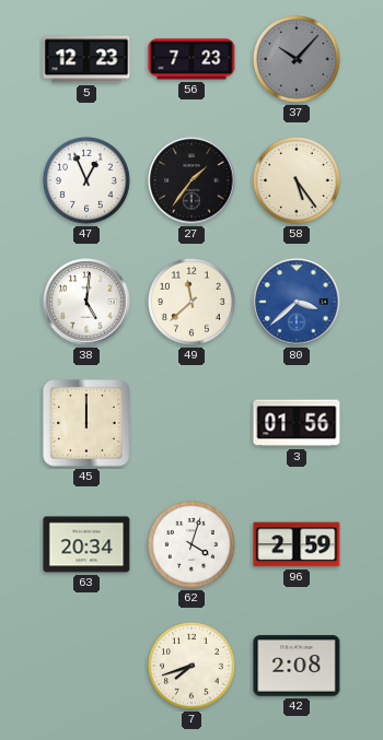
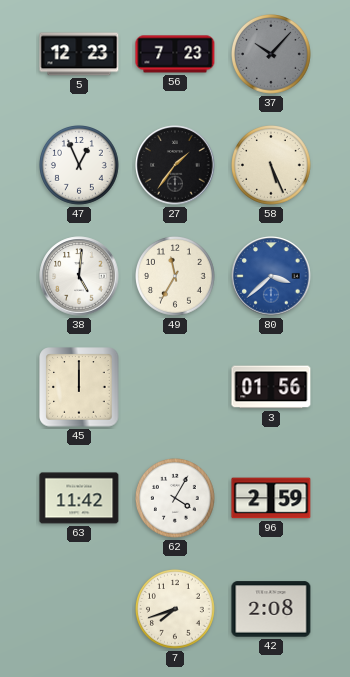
58: 5:24 -> 5:26
49: 11:38 -> 11:35
63: 20:34 -> 11:42
62: 4:03 -> 4:05
